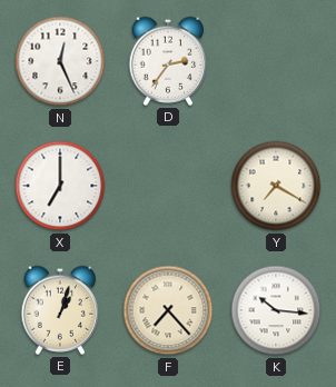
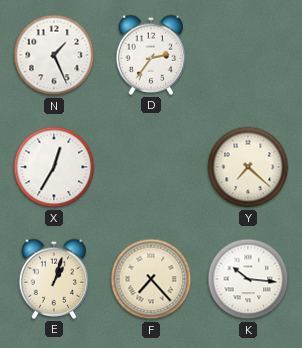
N: 12:26 -> 1:26
X: 7:00 -> 12:35
Y: 7:20 -> 7:22
